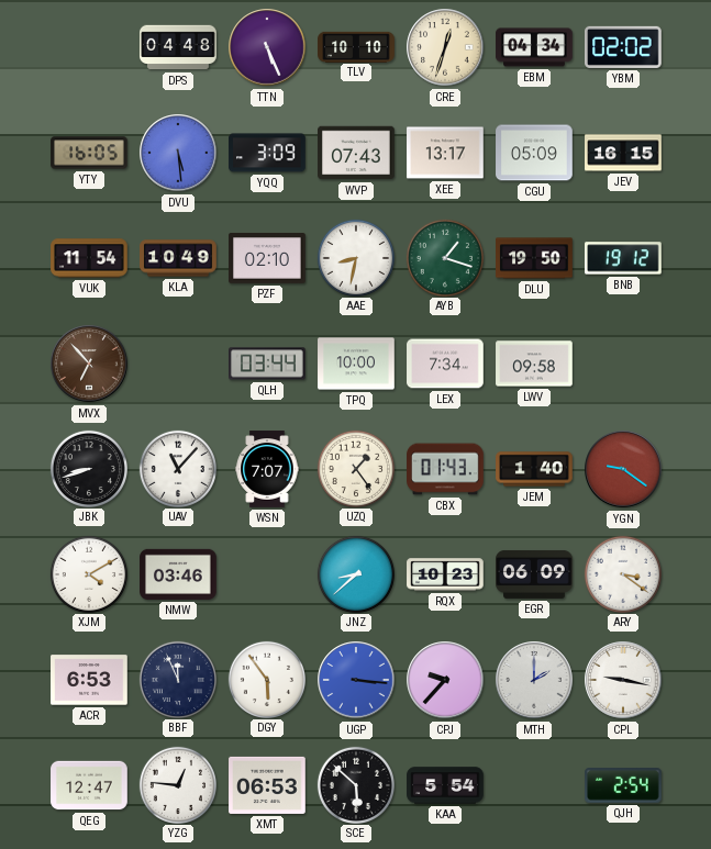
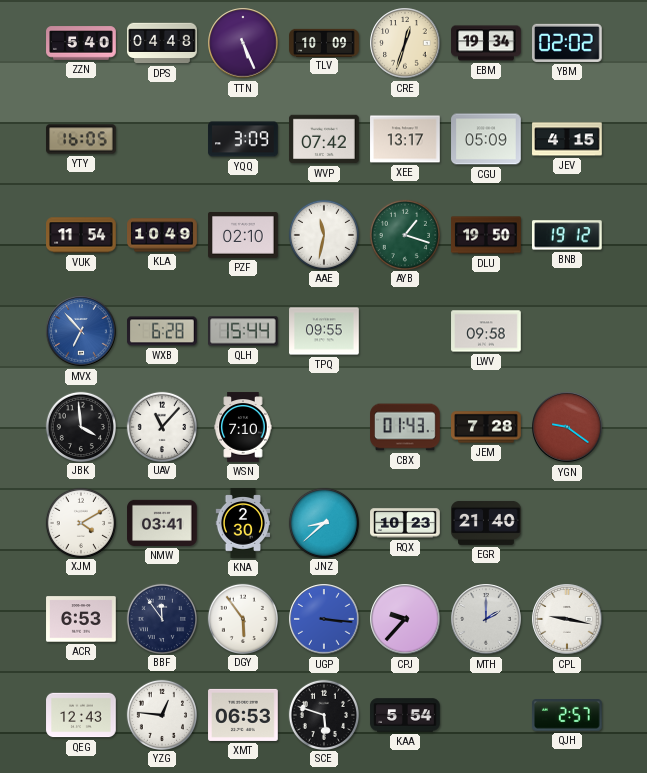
ZZN: none -> 5:40
TLV: 10:10 -> 10:09
EBM: 04:34 -> 19:34
DVU: 5:29 -> none
WVP: 07:43 -> 07:42
JEV: 16:15 -> 4:15
AAE: 8:32 -> 11:32
MVX dial: brown -> blue
WXB: none -> 6:28
QLH: 03:44 -> 15:44
TPQ: 10:00 -> 09:55
LEX: 7:34 -> none
JBK: 8:42 -> 3:59
WSN: 7:07 -> 7:10
UZQ: 1:24 -> none
JEM: 1:40 -> 7:28
NMW: 03:46 -> 03:41
KNA: none -> 2:30
EGR: 06:09 -> 21:40
ARY: 3:21 -> none
BBF: 11:56 -> 11:54
QEG: 12:47 -> 12:43
SCE: 5:52 -> 5:48
QJH: 2:54 -> 2:57
